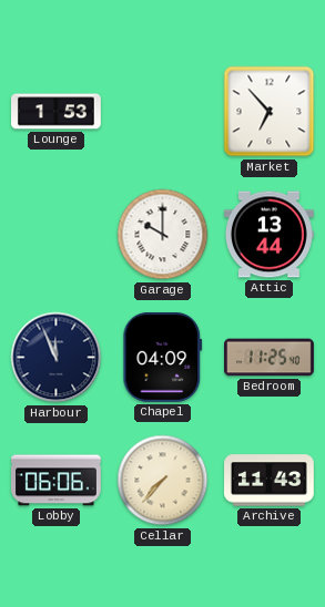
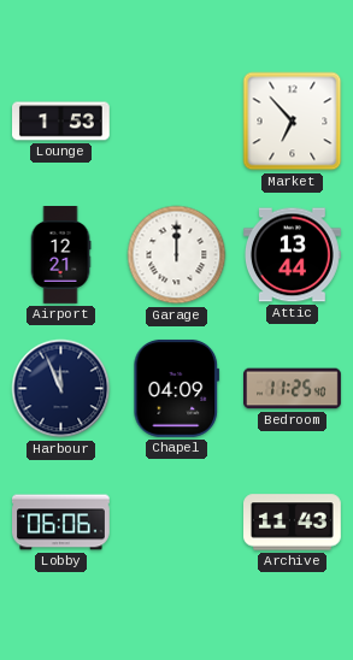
Airport: none -> 12:21
Garage: 10:00 -> 12:00
Cellar: 7:37 -> none
